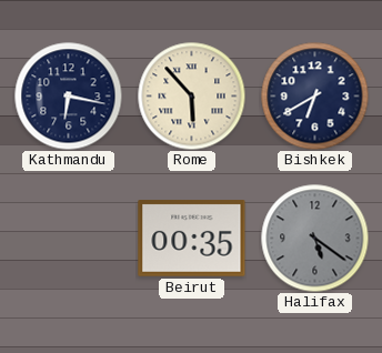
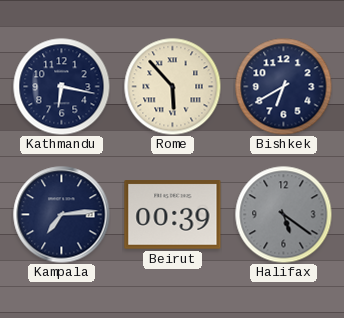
Kampala: none -> 7:14
Beirut: 00:35 -> 00:39
